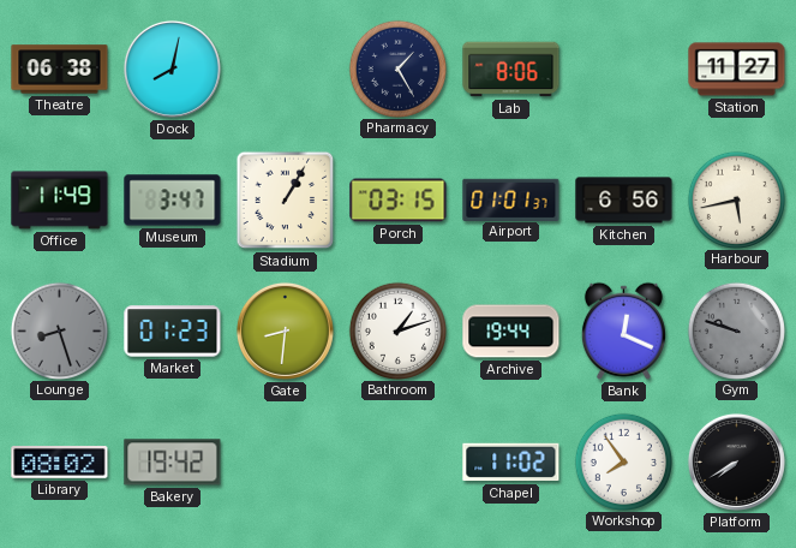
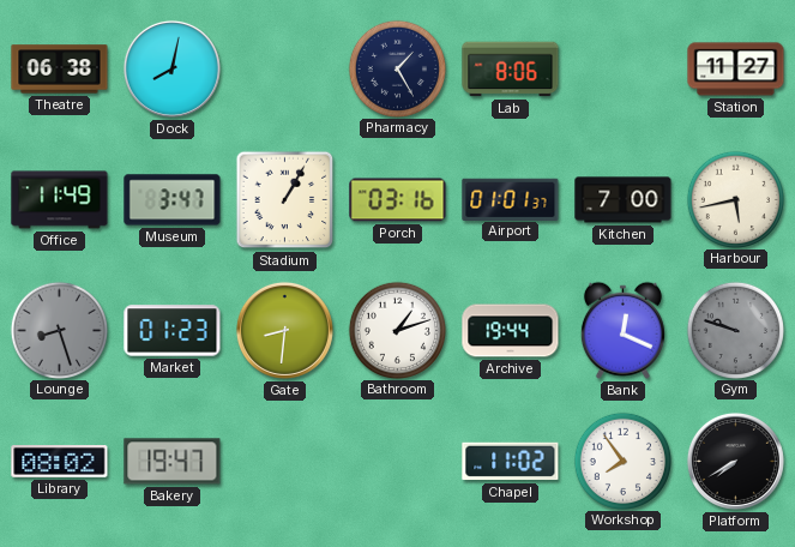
Porch: 03:15 -> 03:16
Kitchen: 6:56 -> 7:00
Bakery: 19:42 -> 19:47
